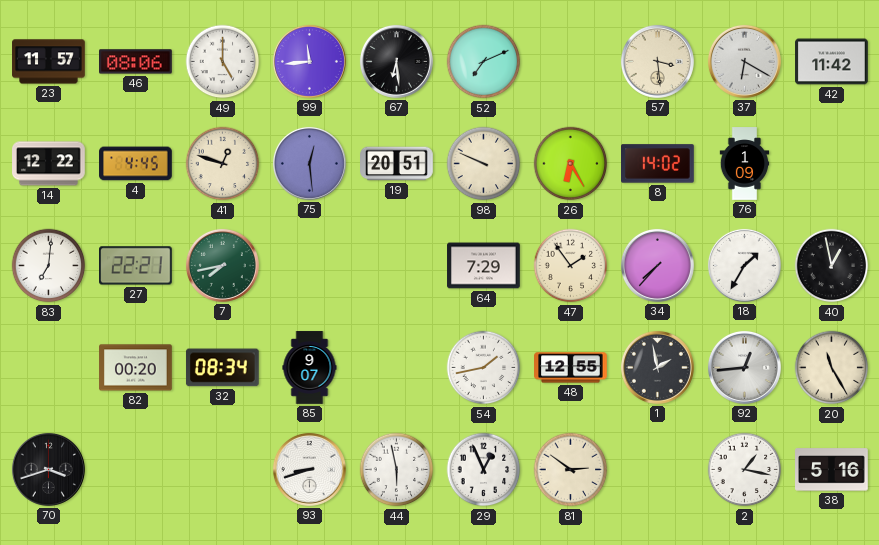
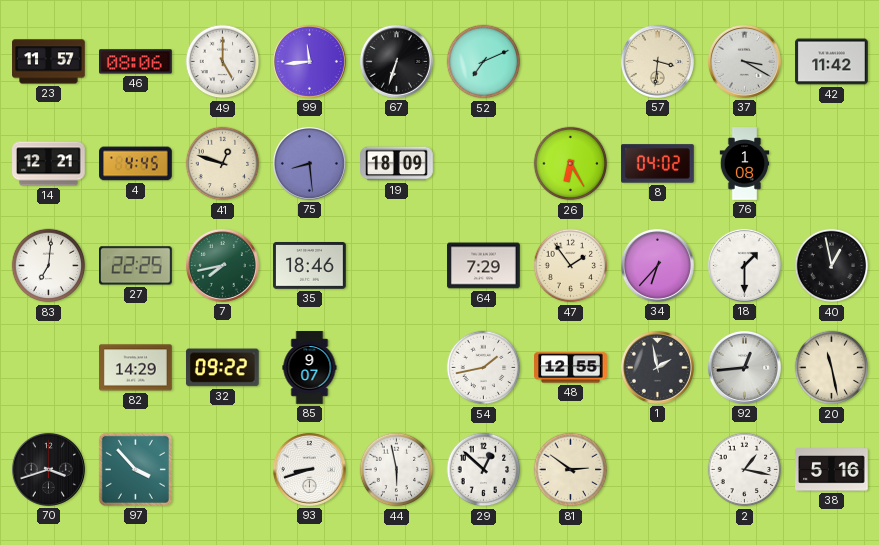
67: 6:29 -> 6:33
57: 3:29 -> 3:31
37: 6:20 -> 3:20
14: 12:22 -> 12:21
75: 12:29 -> 8:29
19: 20:51 -> 18:09
98: 9:49 -> none
8: 14:02 -> 04:02
76: 1:09 -> 1:08
27: 22:21 -> 22:25
35: none -> 18:46
34: 7:37 -> 6:37
18: 1:35 -> 1:30
82: 00:20 -> 14:29
32: 08:34 -> 09:22
20: 11:25 -> 11:28
97: none -> 3:53
29: 12:56 -> 12:52
